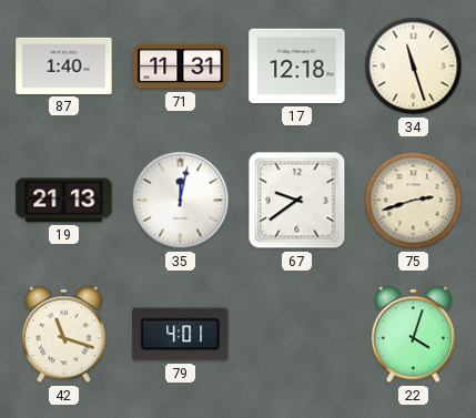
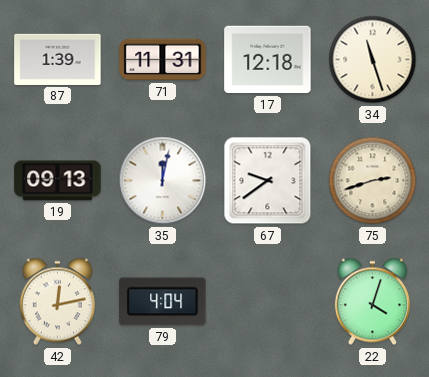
87: 1:40 -> 1:39
19: 21:13 -> 09:13
42: 11:18 -> 12:13
79: 4:01 -> 4:04
